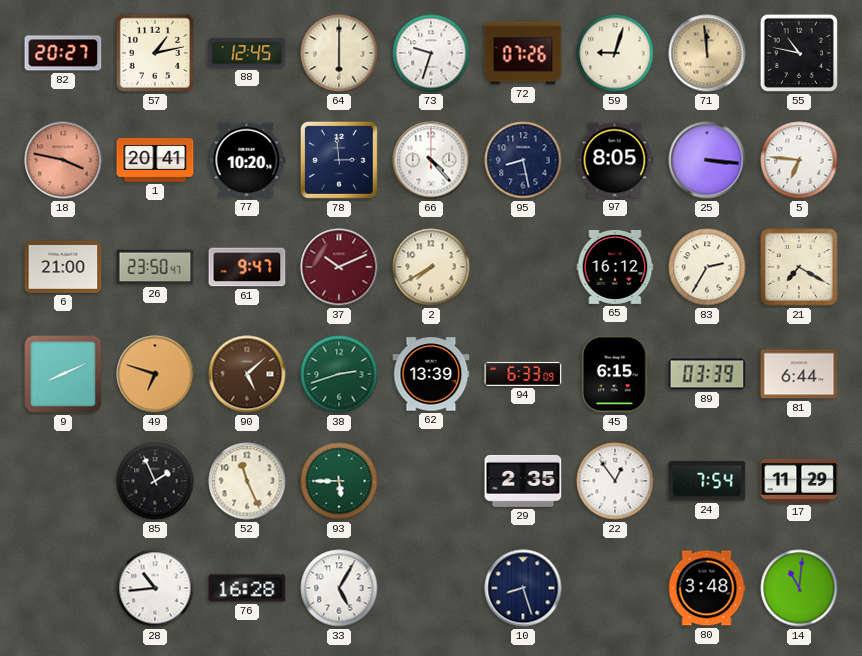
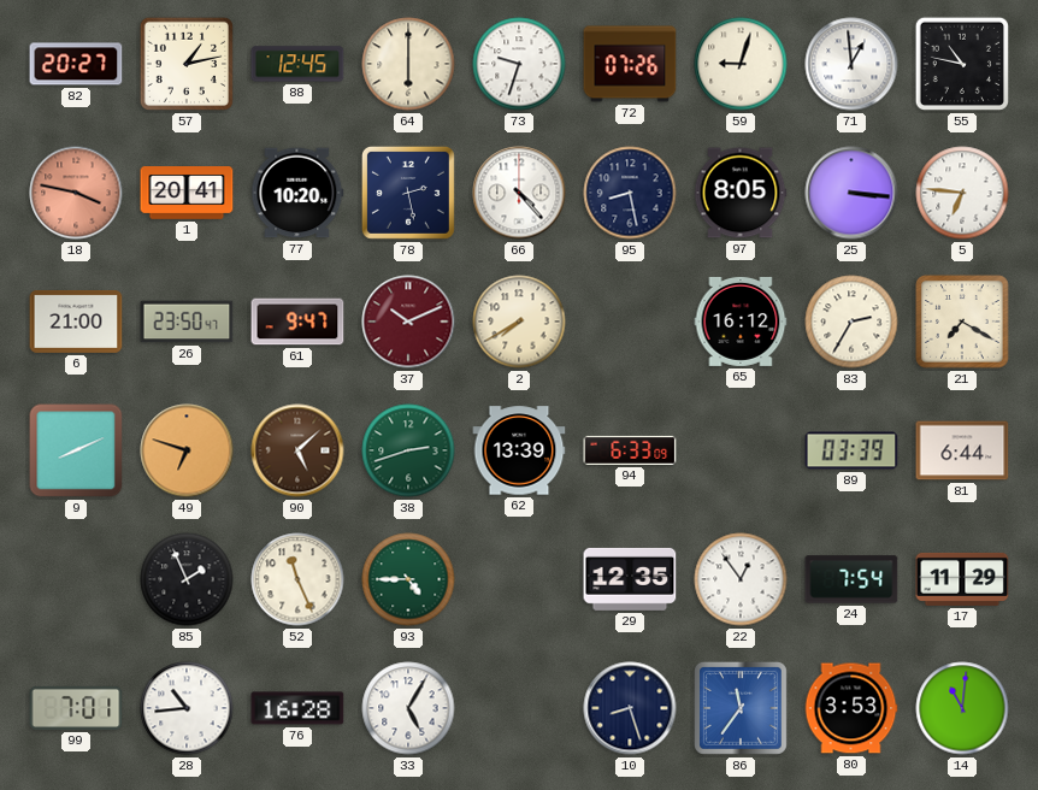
71: 11:59 -> 12:59
71 dial: champagne -> white
78: 2:59 -> 2:28
45: 6:15 -> none
93: 5:45 -> 4:45
29: 2:35 -> 12:35
99: none -> 7:01
86: none -> 11:36
80: 3:48 -> 3:53
